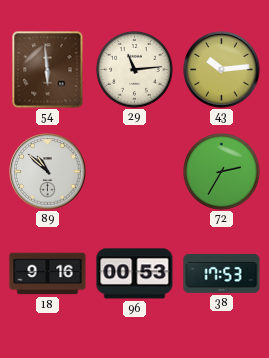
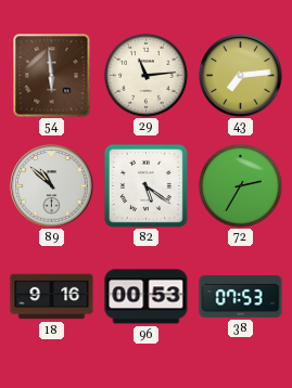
43: 10:14 -> 7:14
82: none -> 5:21
38: 17:53 -> 07:53
